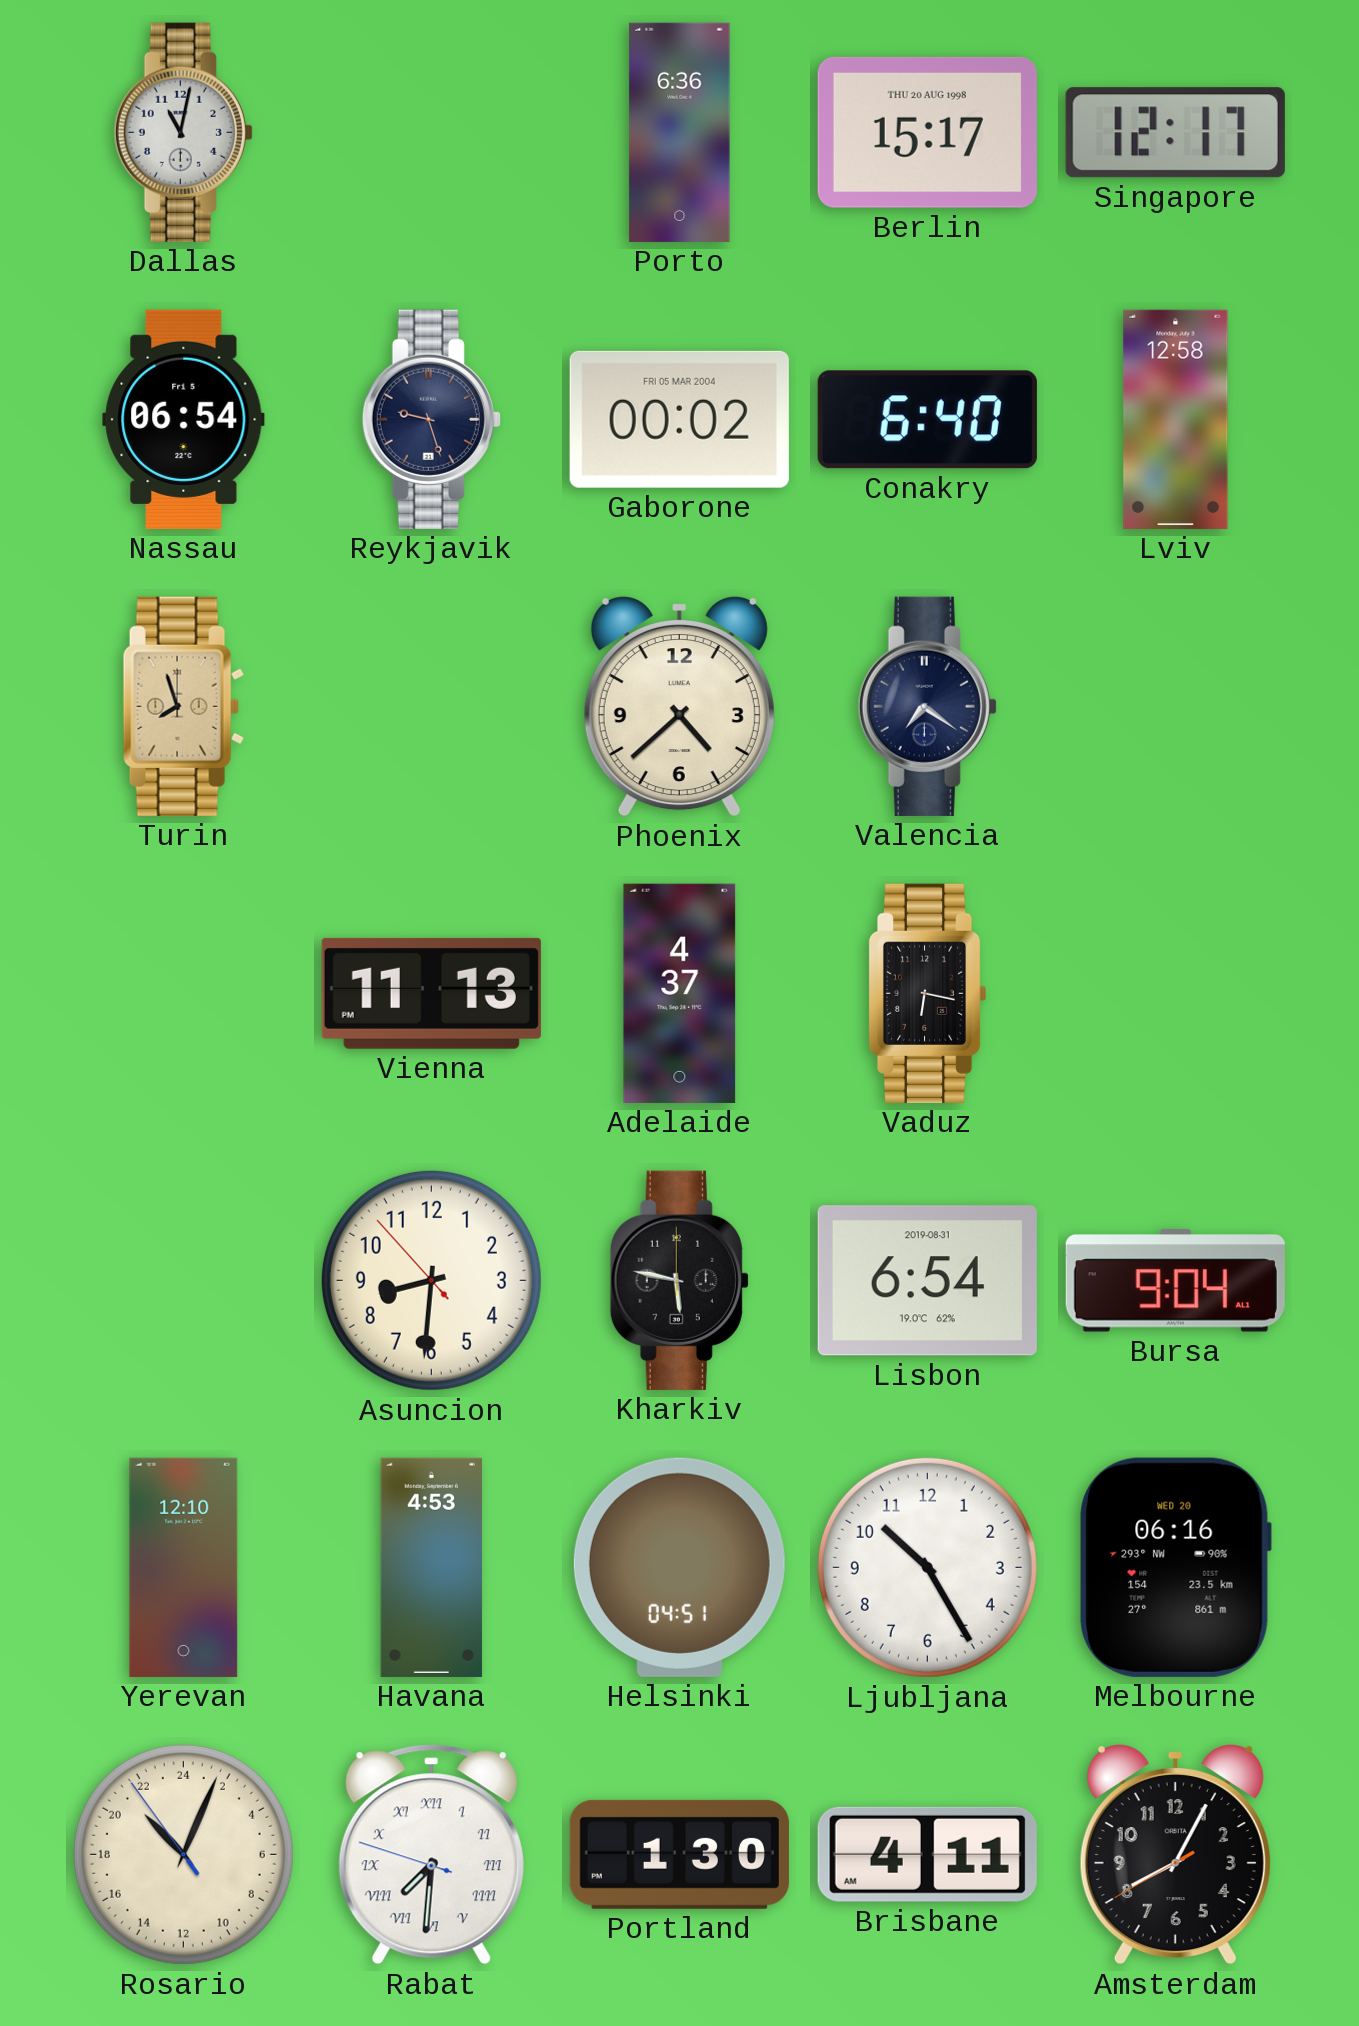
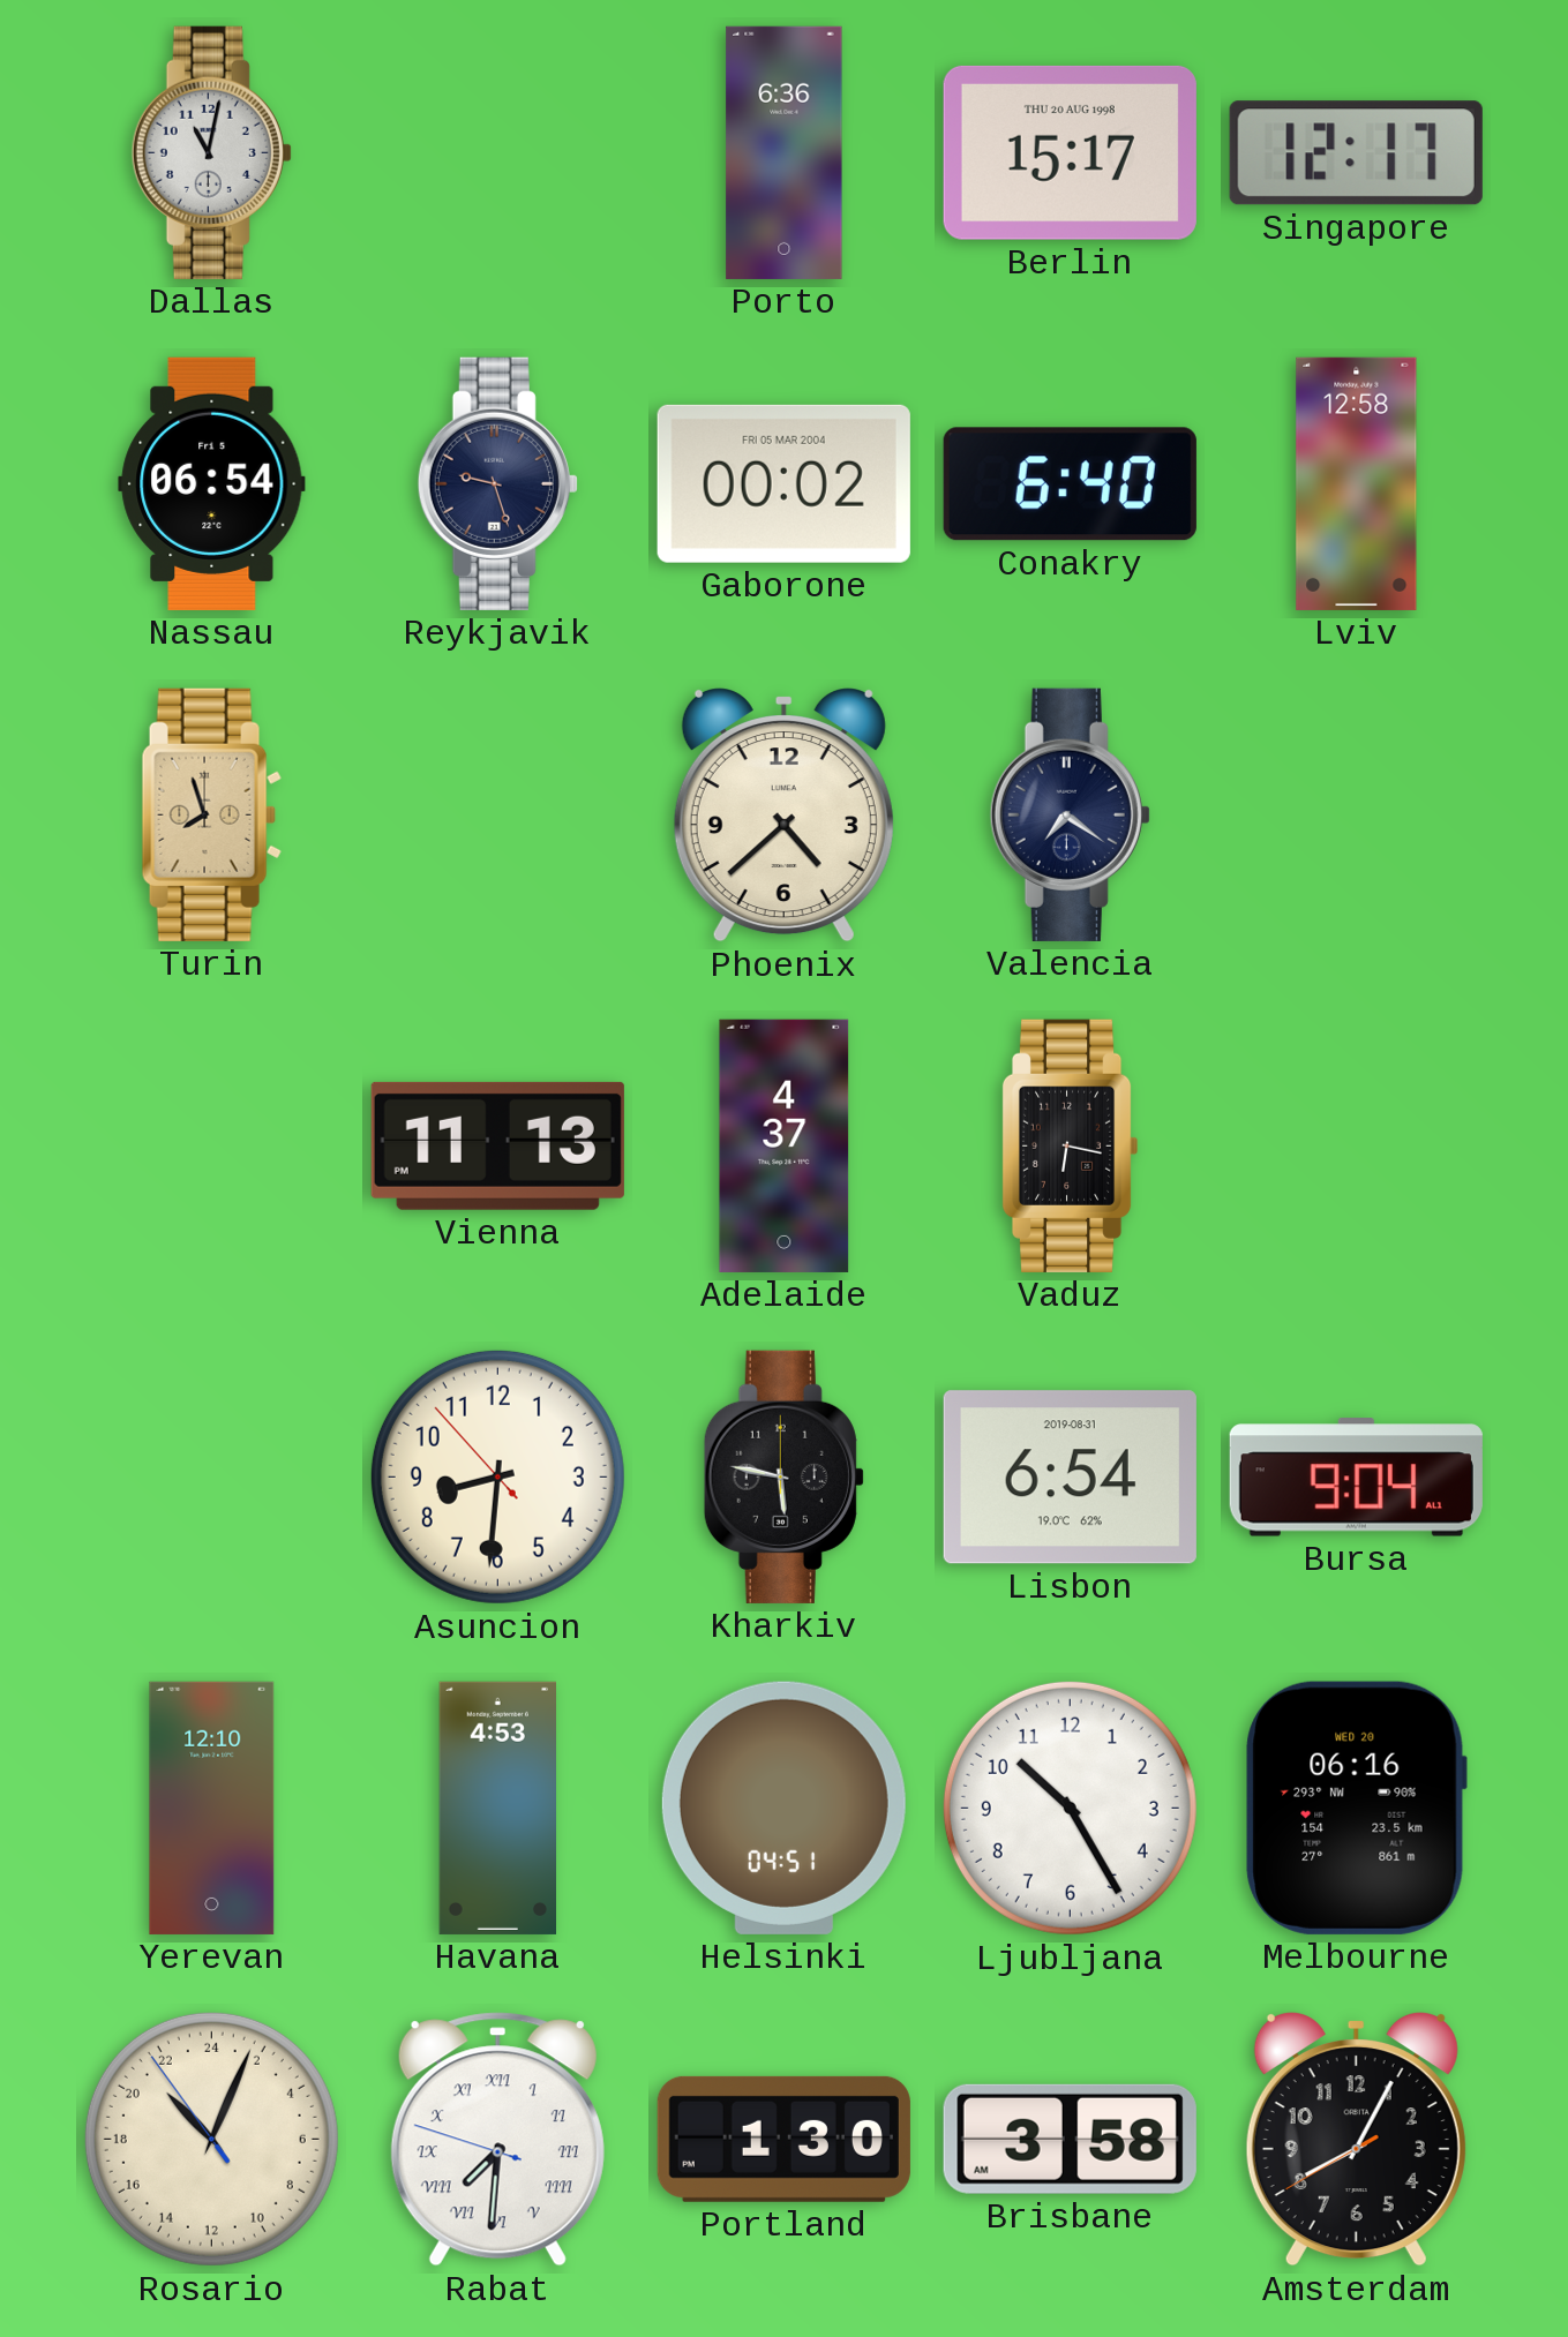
Brisbane: 4:11 -> 3:58
